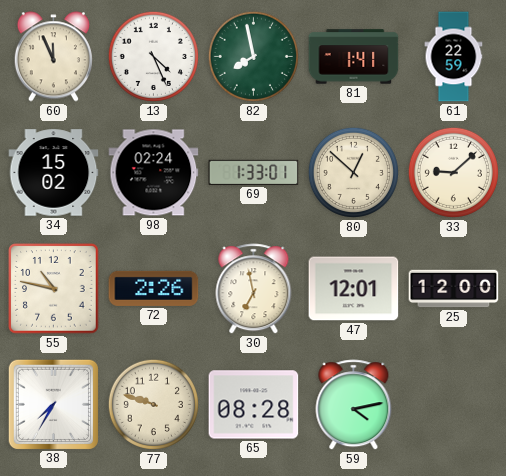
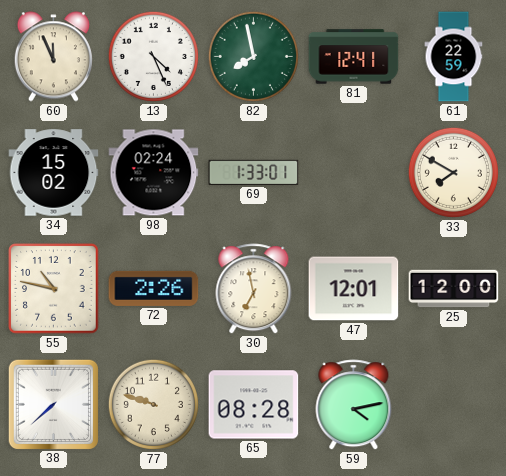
81: 1:41 -> 12:41
80: 12:52 -> none
33: 9:08 -> 7:50
38: 7:35 -> 7:38
